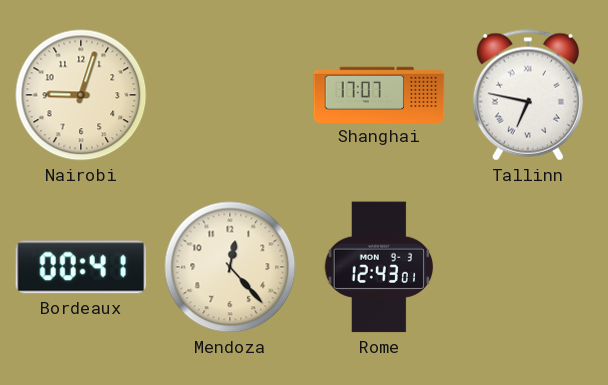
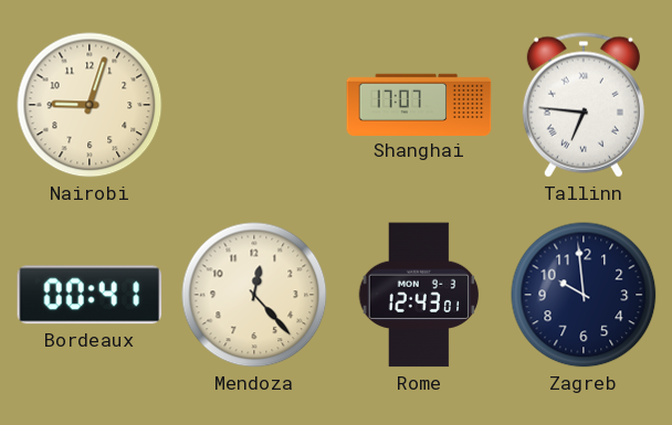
Tallinn: 6:47 -> 6:46
Zagreb: none -> 9:59
